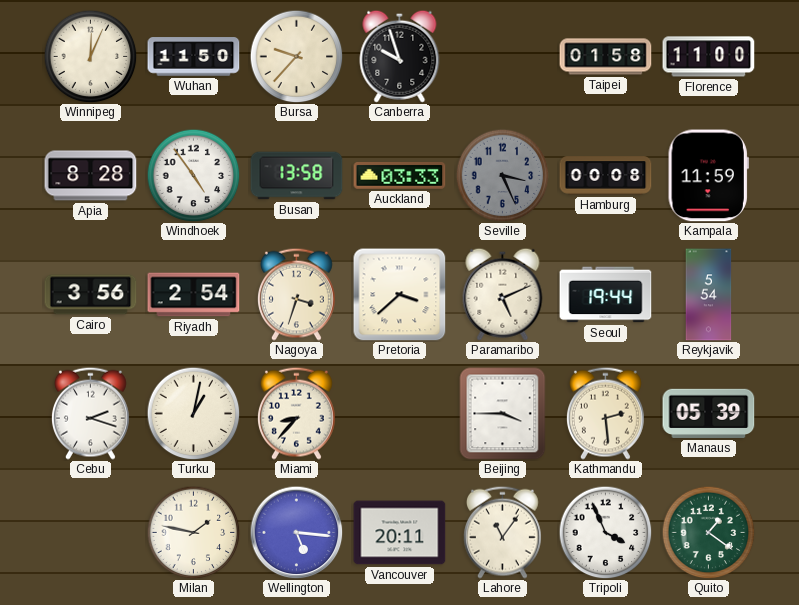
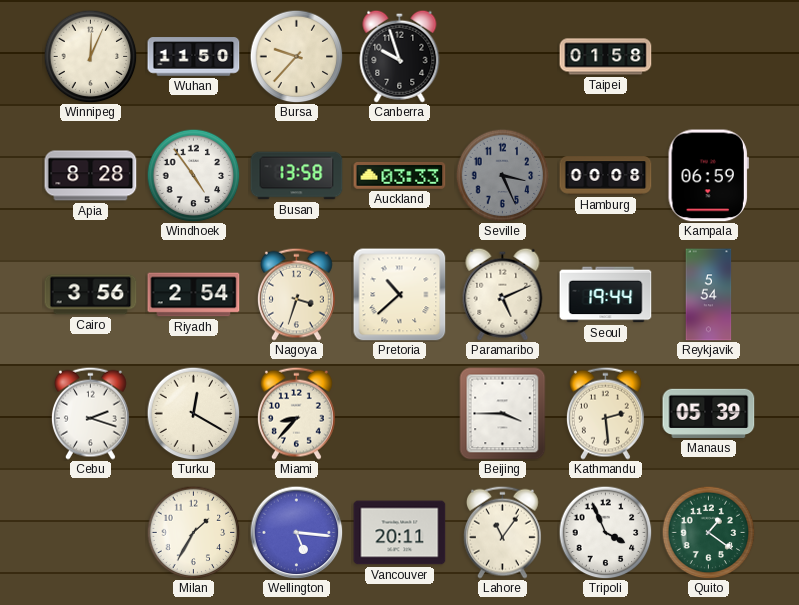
Florence: 11:00 -> none
Kampala: 11:59 -> 06:59
Pretoria: 3:38 -> 10:38
Turku: 1:02 -> 12:20
Milan: 1:47 -> 1:35
